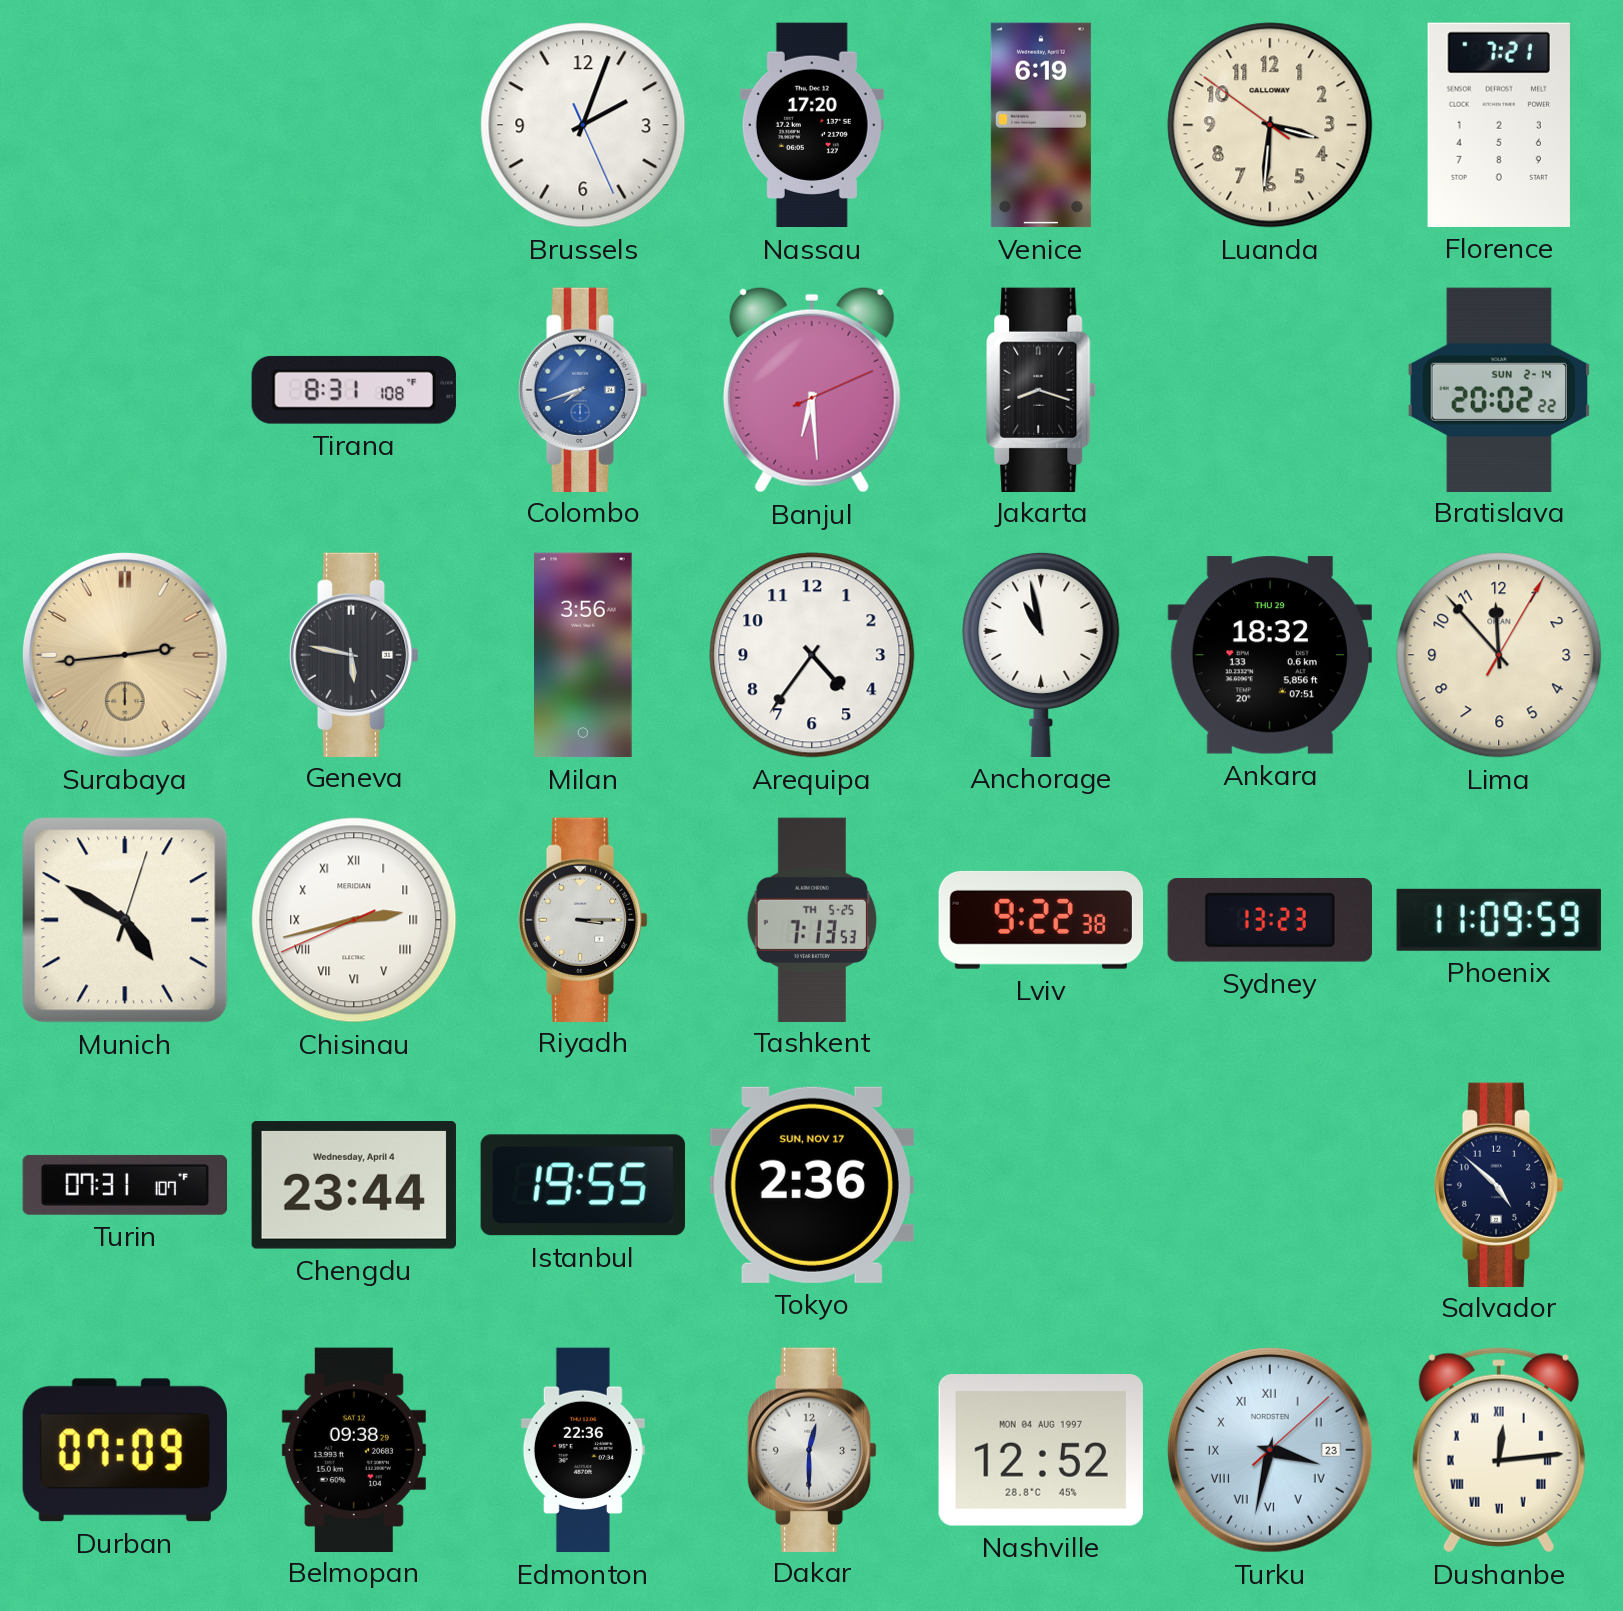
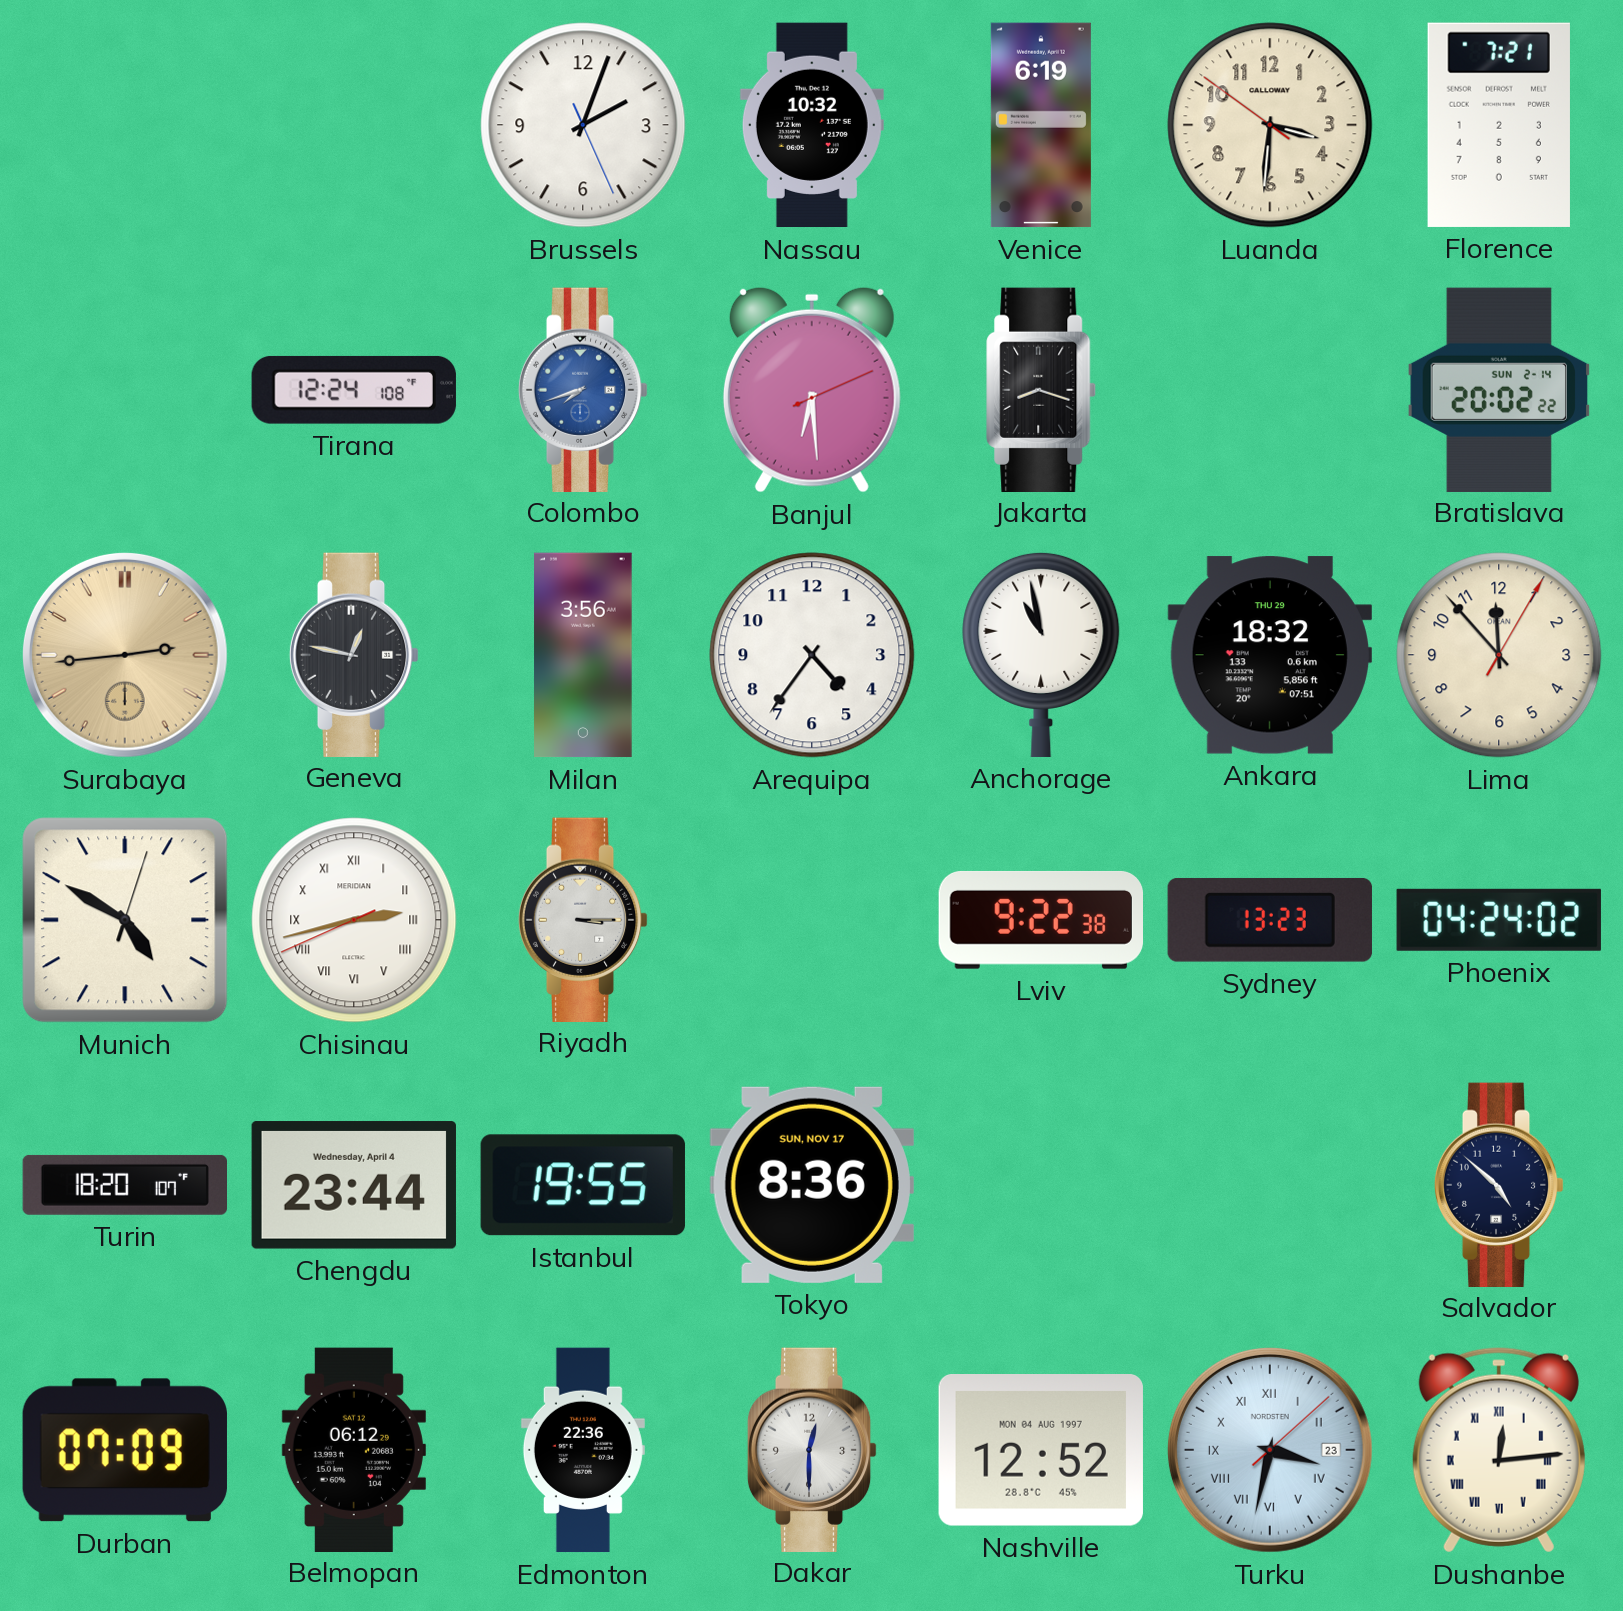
Nassau: 17:20 -> 10:32
Tirana: 8:31 -> 12:24
Geneva: 5:47 -> 12:47
Tashkent: 7:13 -> none
Phoenix: 11:09 -> 04:24
Turin: 07:31 -> 18:20
Tokyo: 2:36 -> 8:36
Belmopan: 09:38 -> 06:12
